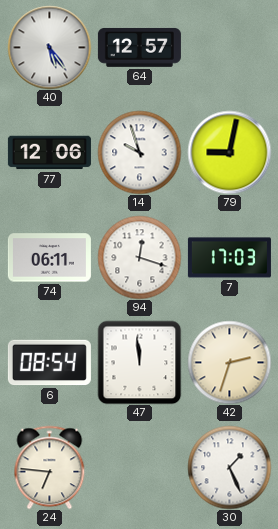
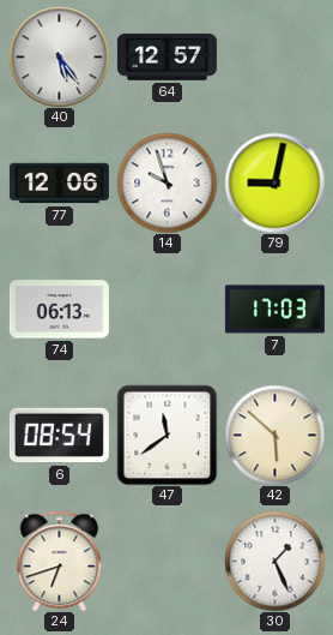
74: 06:11 -> 06:13
94: 12:18 -> none
47: 11:59 -> 11:39
42: 2:33 -> 5:52
24: 6:46 -> 6:42
